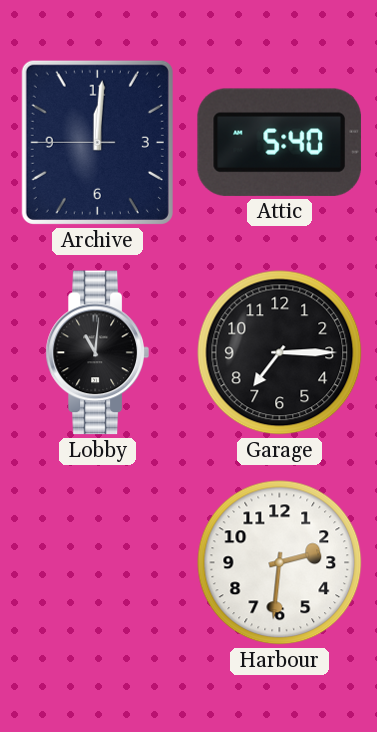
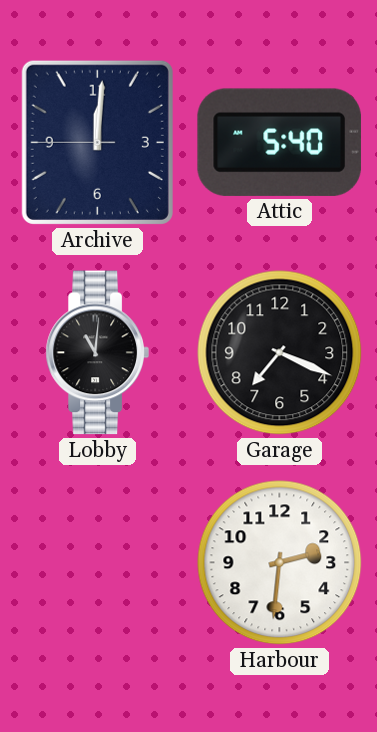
Garage: 7:15 -> 7:19
